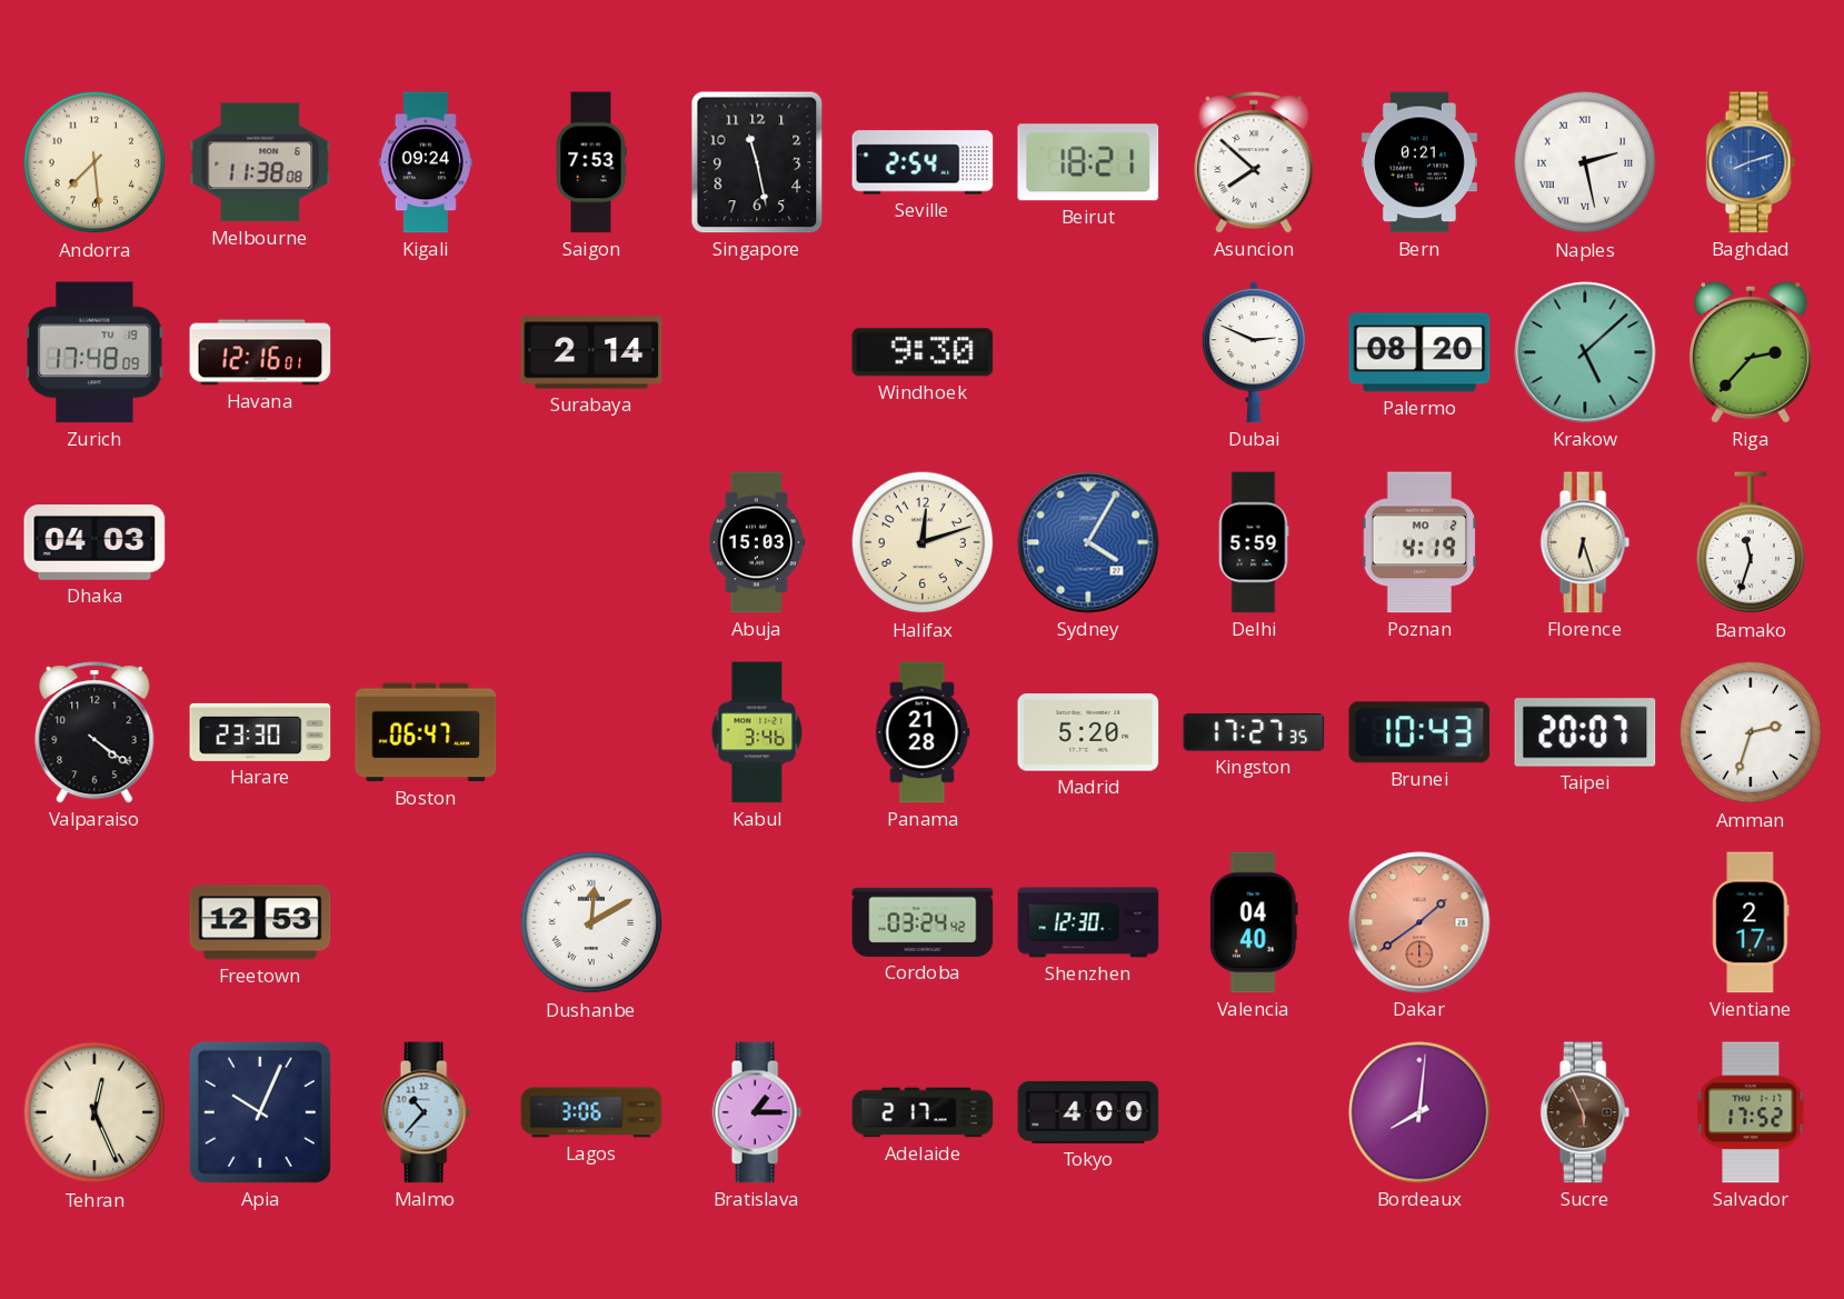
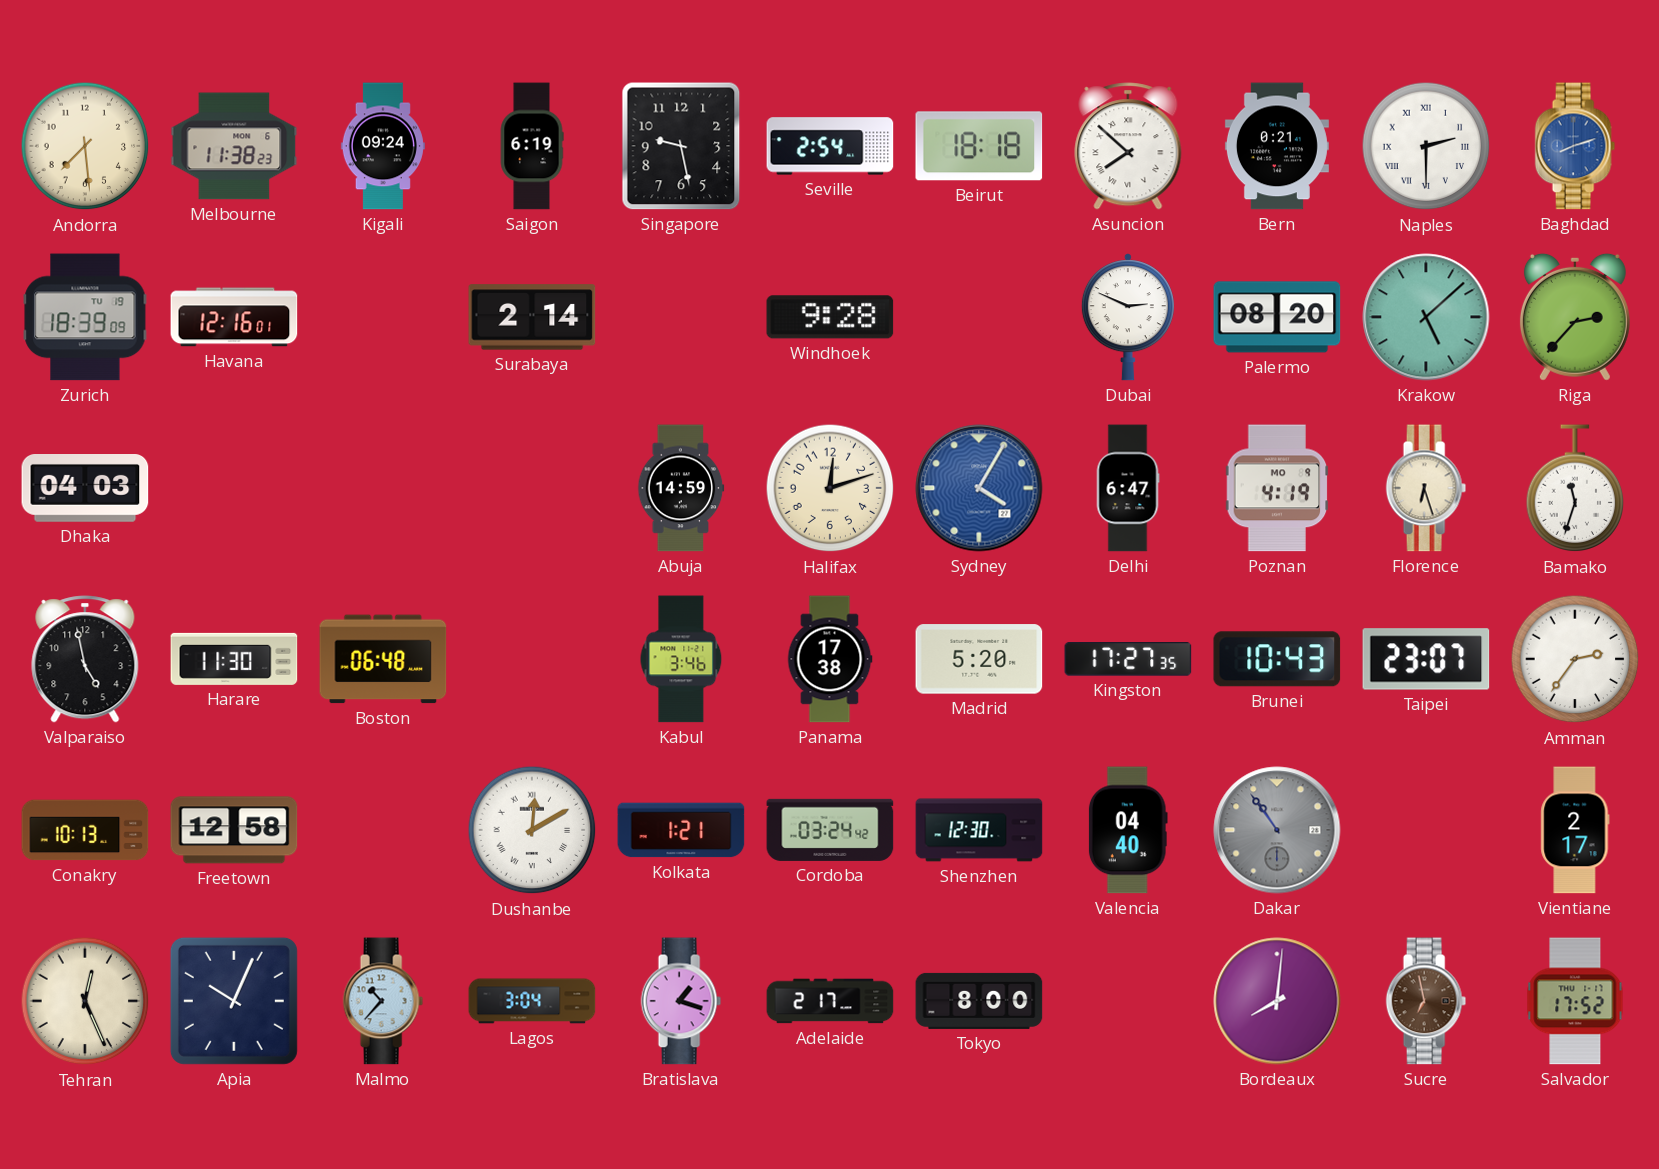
Melbourne: 11:38:08 -> 11:38:23
Saigon: 7:53 -> 6:19
Singapore: 11:28 -> 9:28
Beirut: 18:21 -> 18:18
Naples: 2:28 -> 2:30
Zurich: 17:48 -> 18:39
Windhoek: 9:30 -> 9:28
Abuja: 15:03 -> 14:59
Delhi: 5:59 -> 6:47
Poznan date: MO 2 -> MO 9
Valparaiso: 4:21 -> 4:58
Harare: 23:30 -> 11:30
Boston: 06:47 -> 06:48
Panama: 21:28 -> 17:38
Taipei: 20:07 -> 23:07
Amman: 2:33 -> 2:36
Conakry: none -> 10:13
Freetown: 12:53 -> 12:58
Kolkata: none -> 1:21
Dakar: 1:39 -> 10:54
Dakar dial: salmon -> grey
Lagos: 3:06 -> 3:04
Bratislava: 1:15 -> 1:18
Tokyo: 4:00 -> 8:00
Sucre: 5:56 -> 6:58
